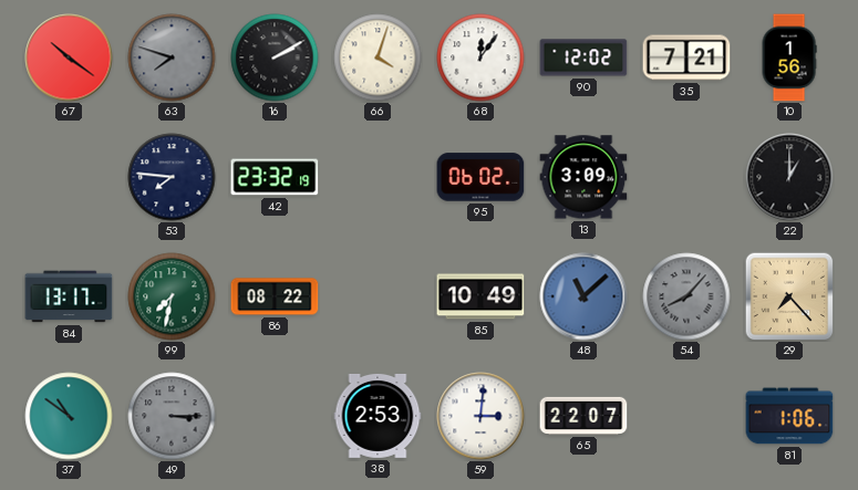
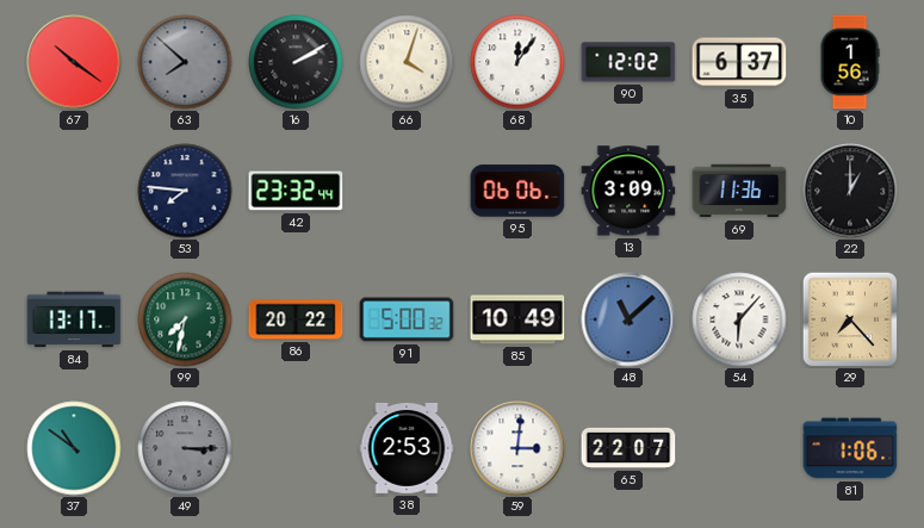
63: 7:48 -> 7:52
35: 7:21 -> 6:37
42: 23:32:19 -> 23:32:44
95: 06:02 -> 06:06
69: none -> 11:36
86: 08:22 -> 20:22
91: none -> 5:00
54: 8:07 -> 6:07
54 dial: grey -> white
